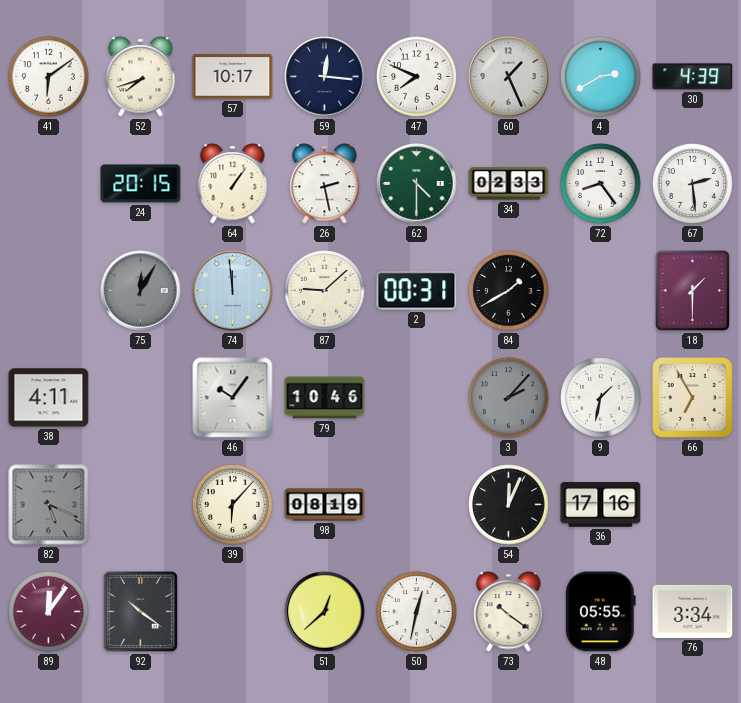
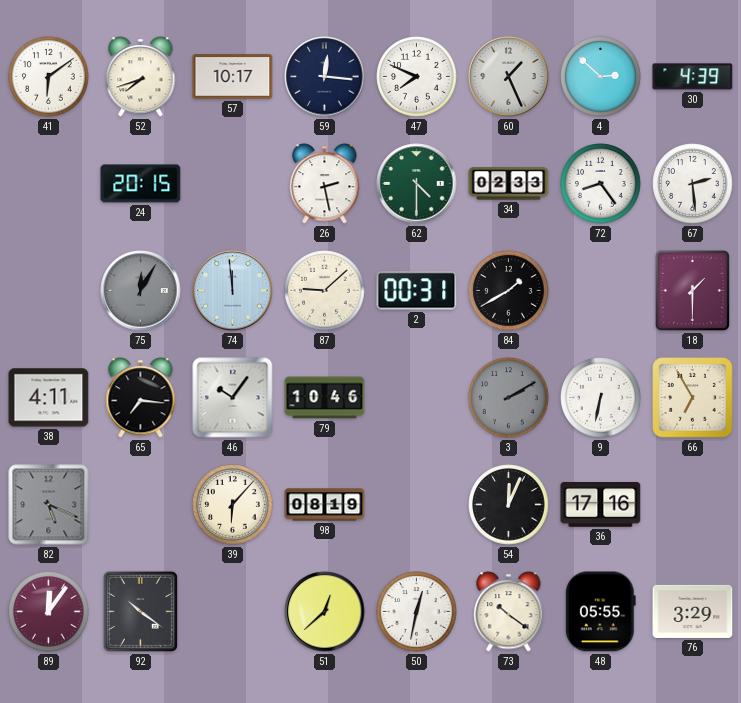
4: 2:40 -> 2:52
64: 1:06 -> none
65: none -> 7:16
3: 2:07 -> 2:10
9: 1:32 -> 6:32
76: 3:34 -> 3:29
